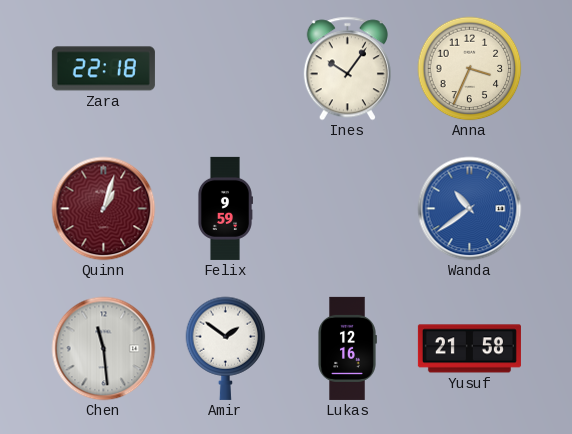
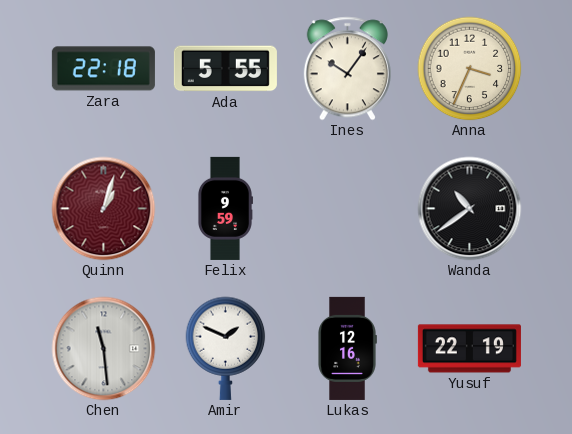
Ada: none -> 5:55
Wanda dial: blue -> black
Amir: 1:51 -> 1:49
Yusuf: 21:58 -> 22:19
